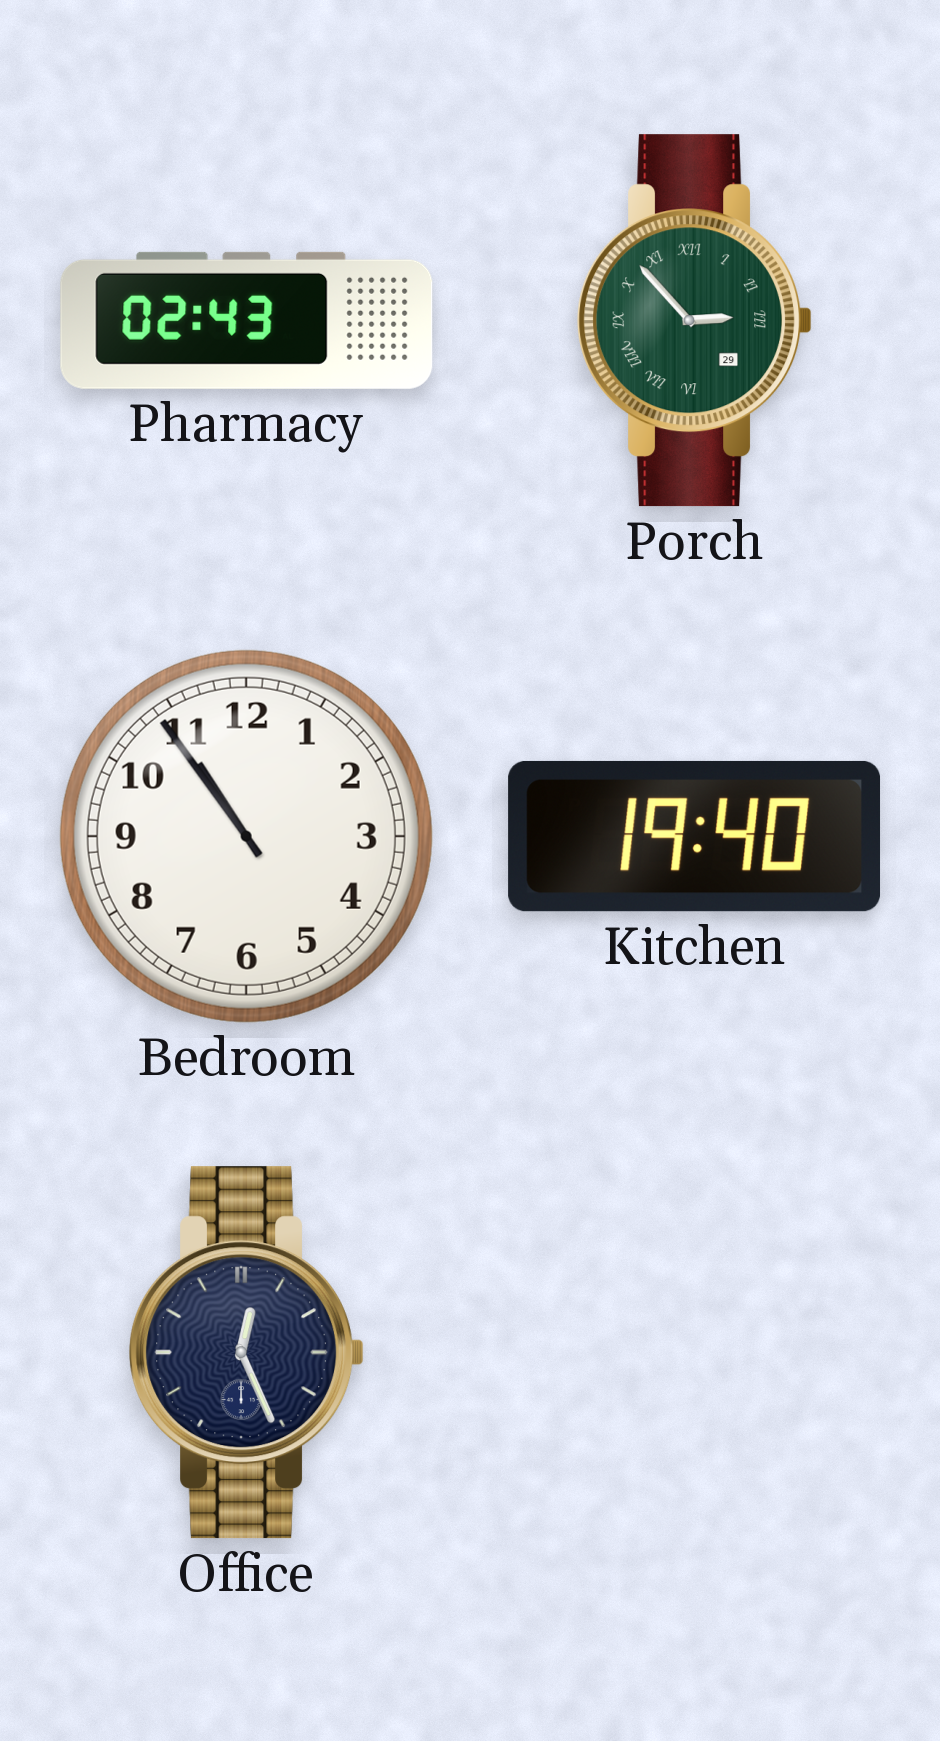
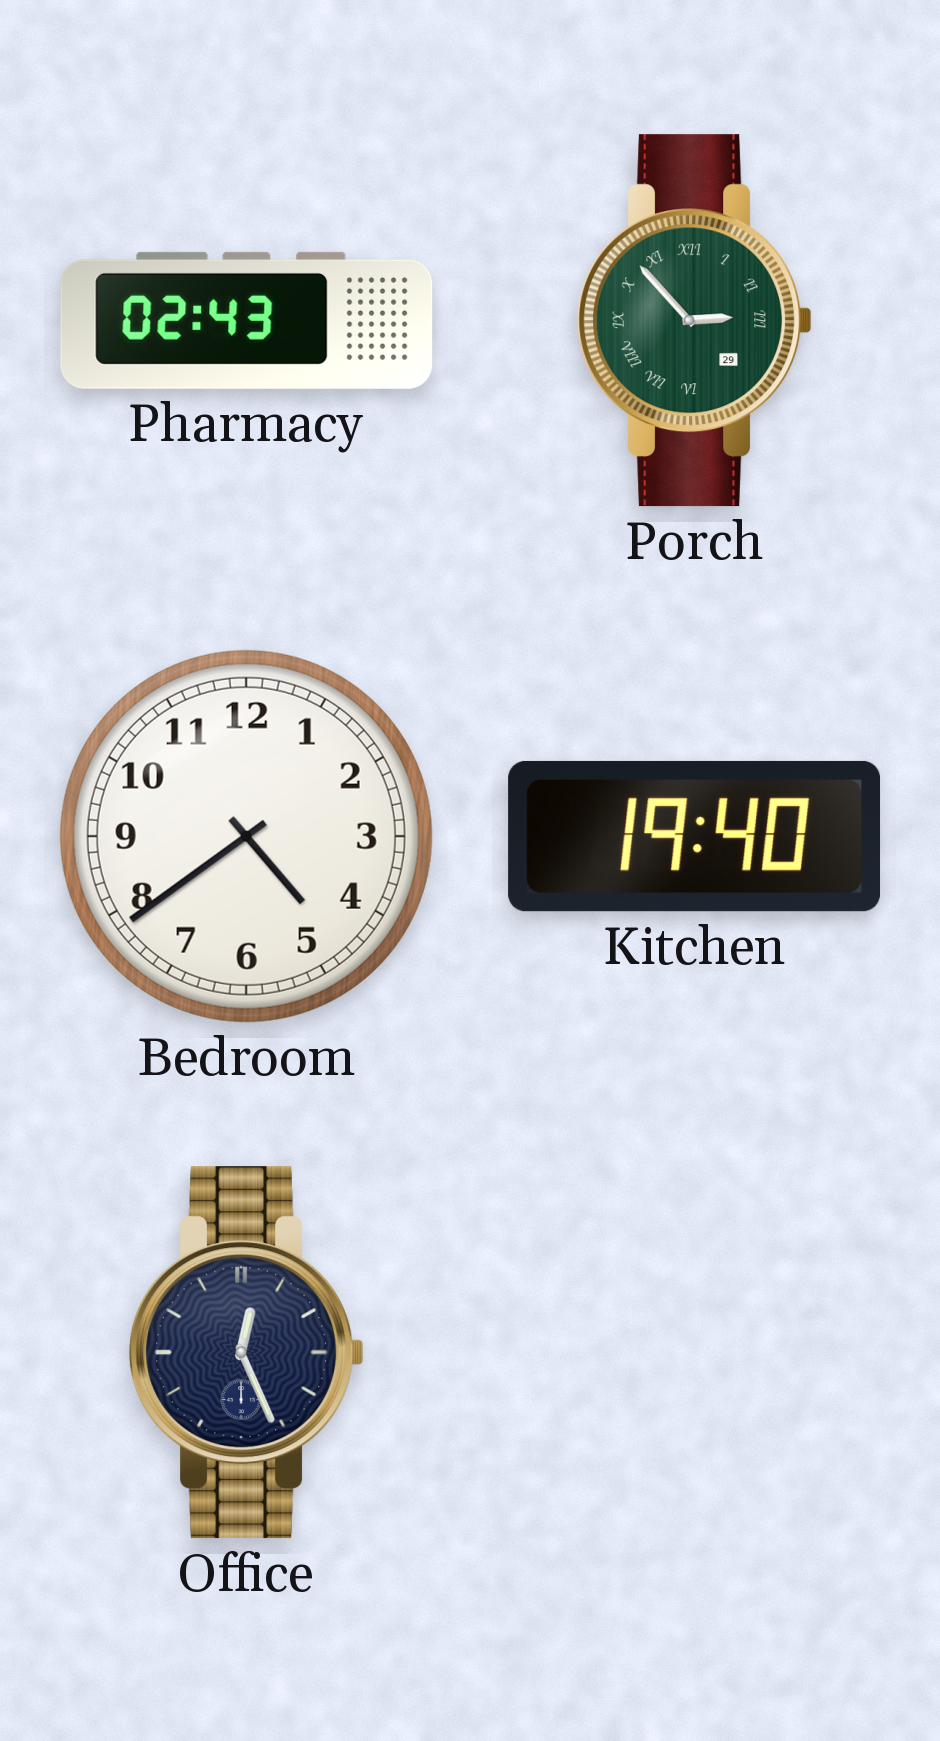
Bedroom: 10:54 -> 4:39
